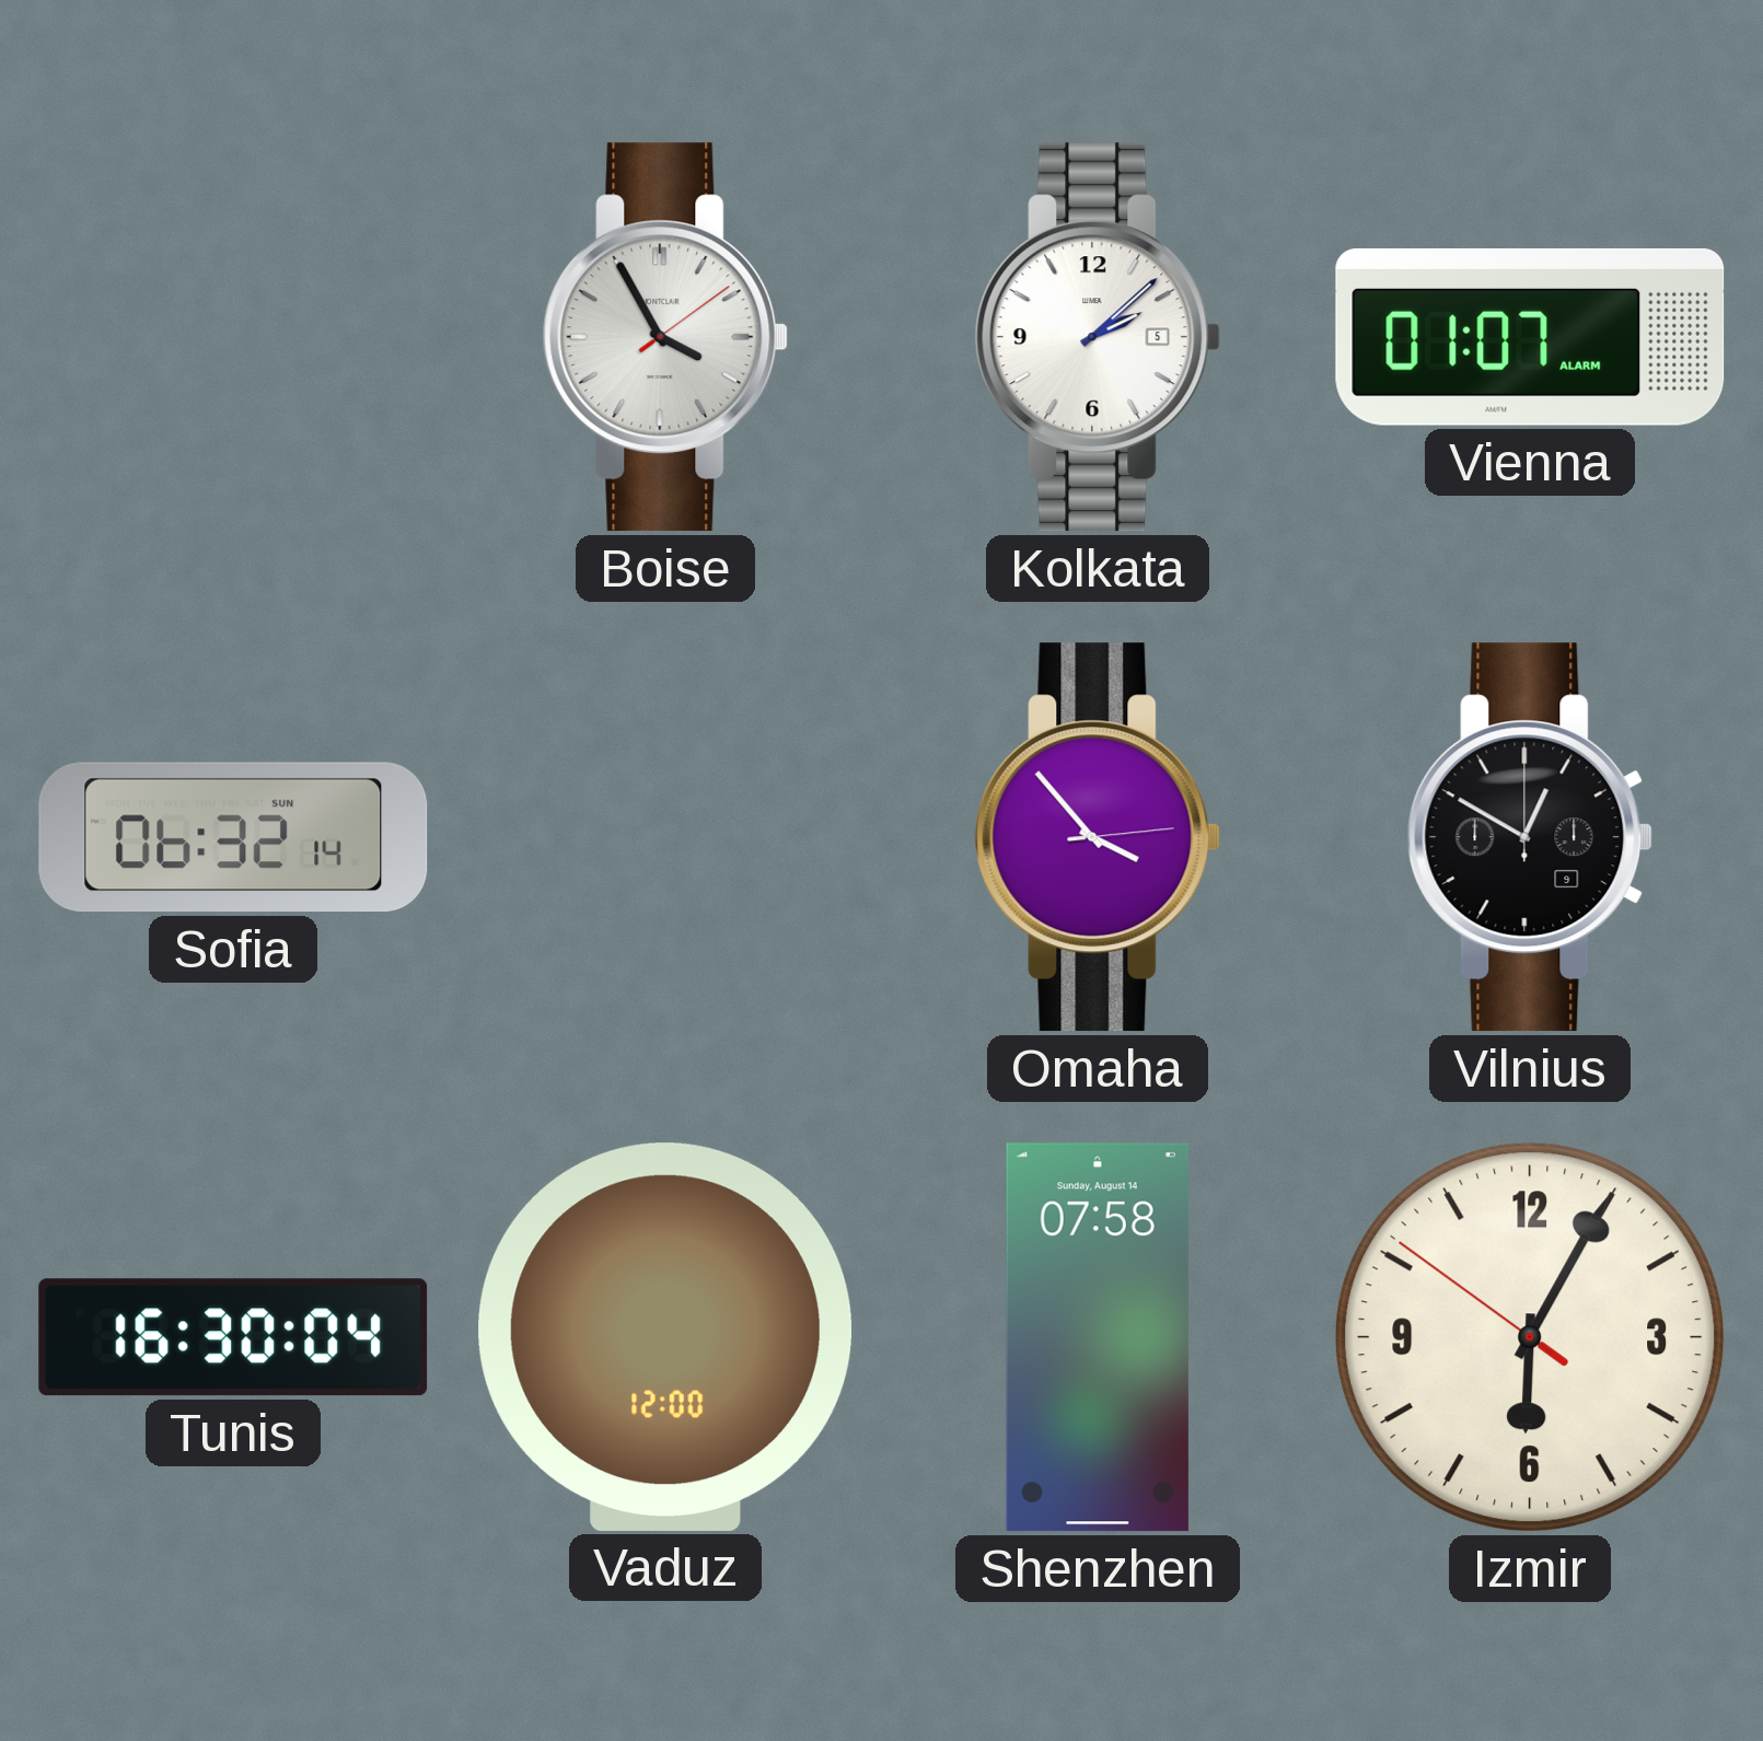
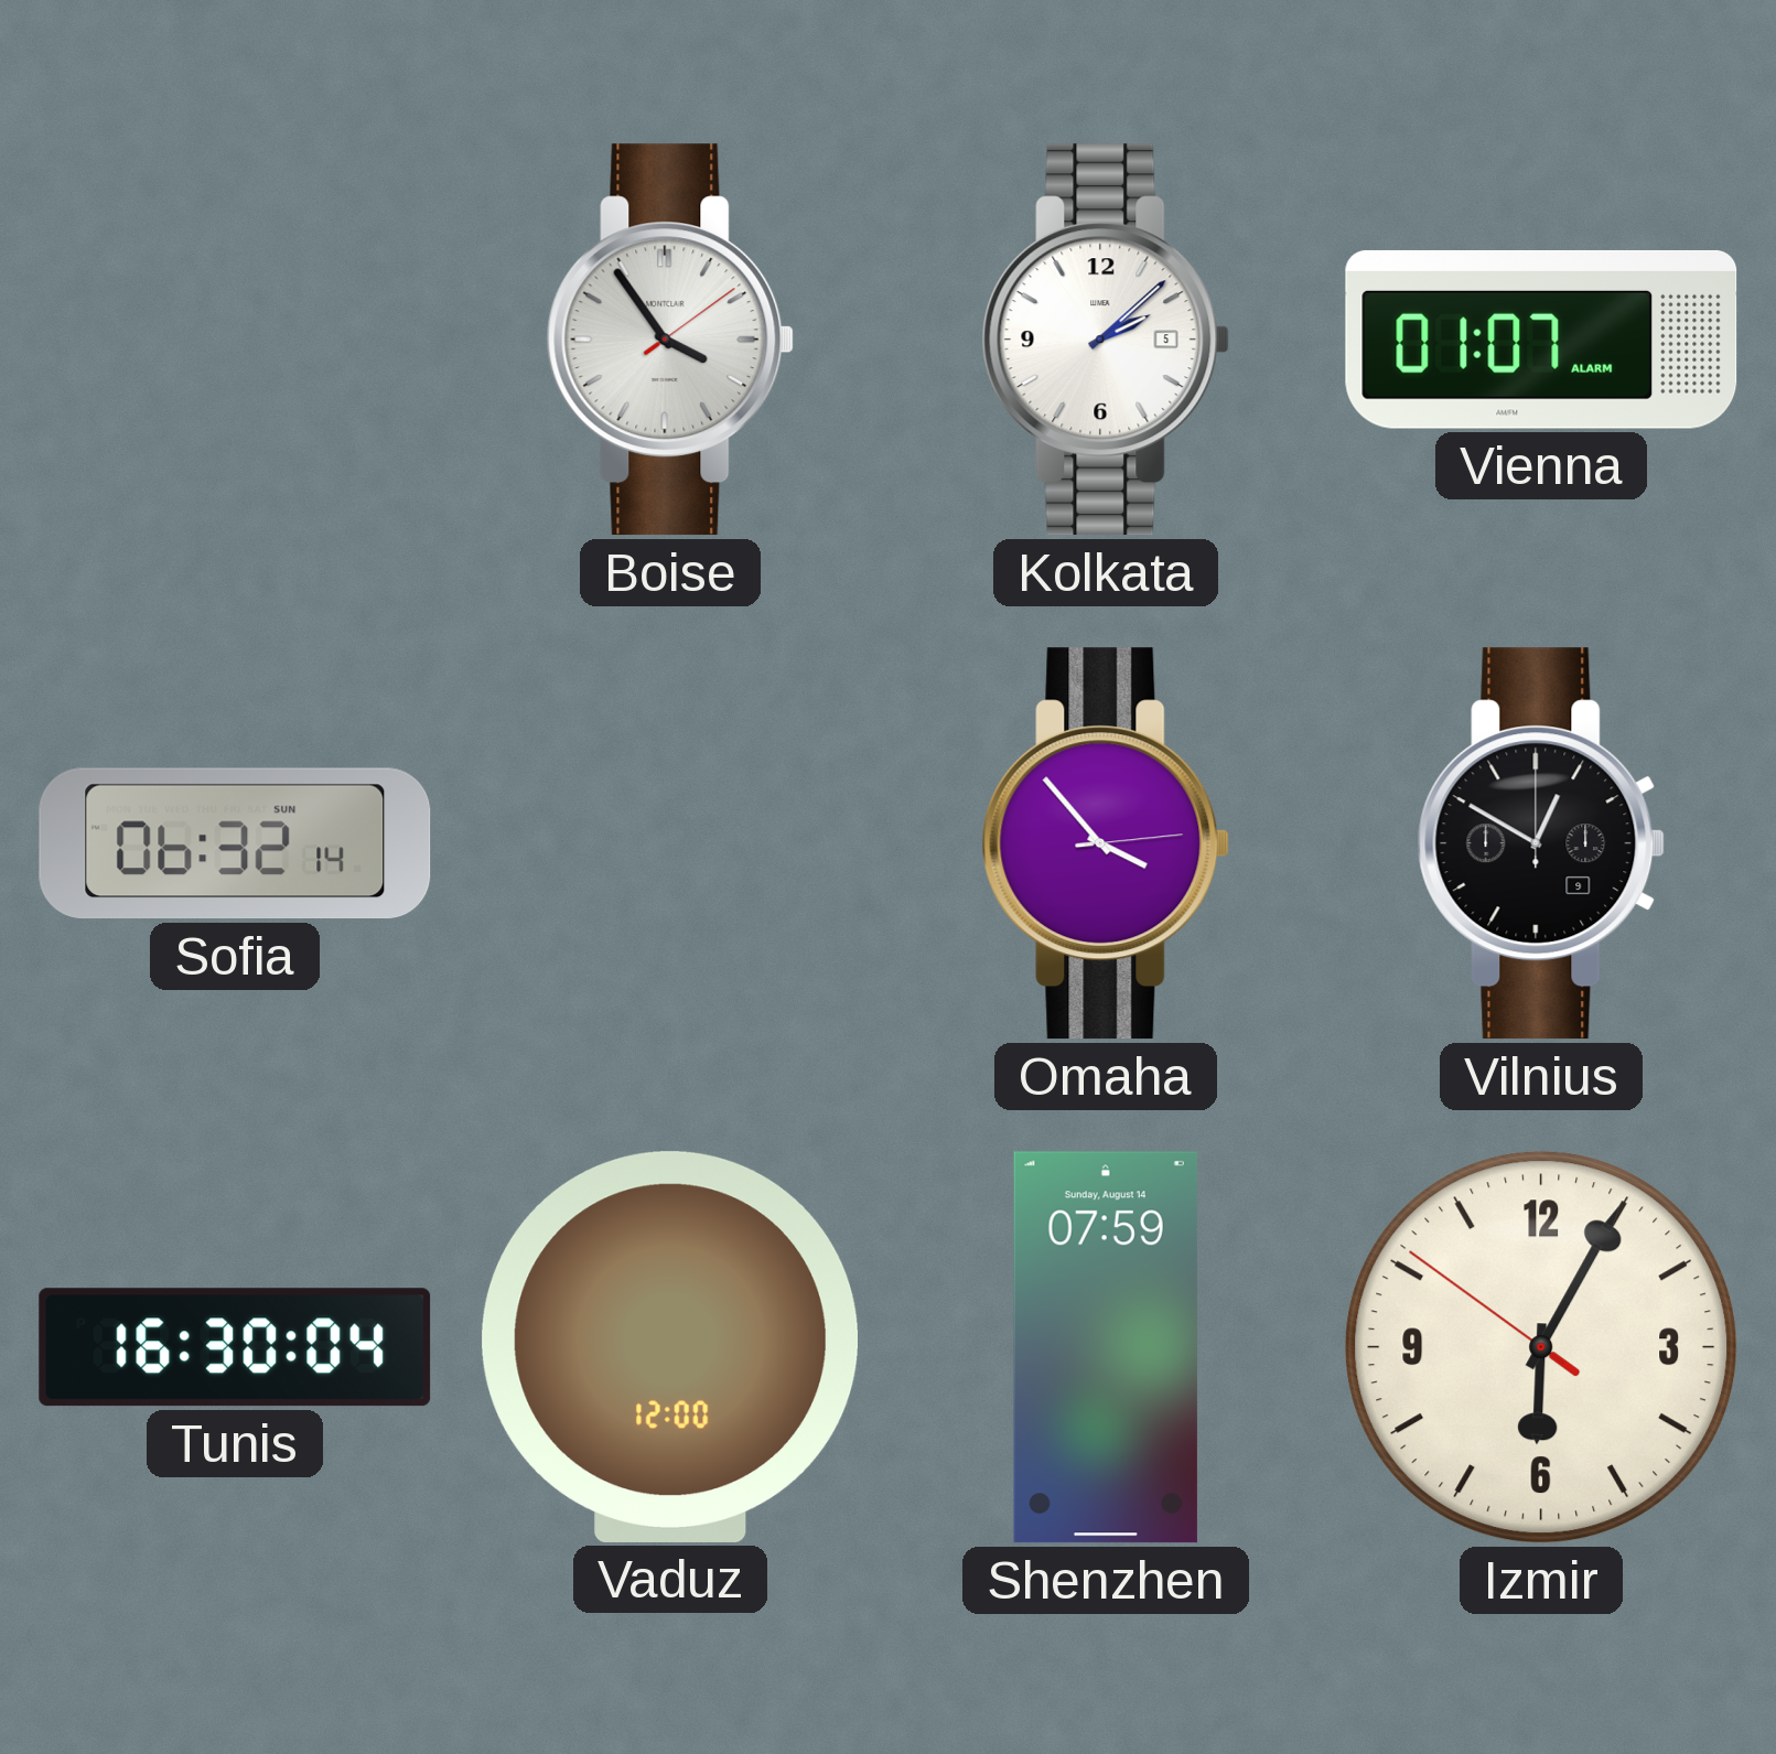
Boise: 3:55 -> 3:54
Shenzhen: 07:58 -> 07:59
